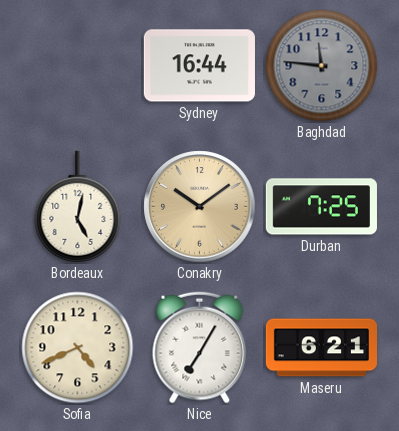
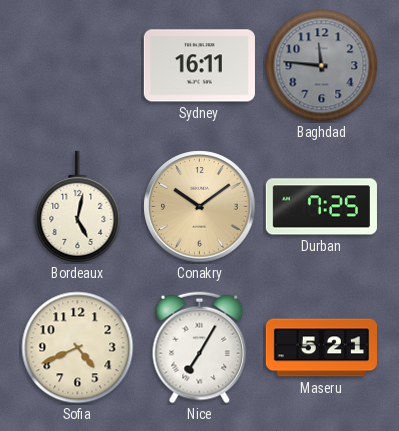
Sydney: 16:44 -> 16:11
Maseru: 6:21 -> 5:21
